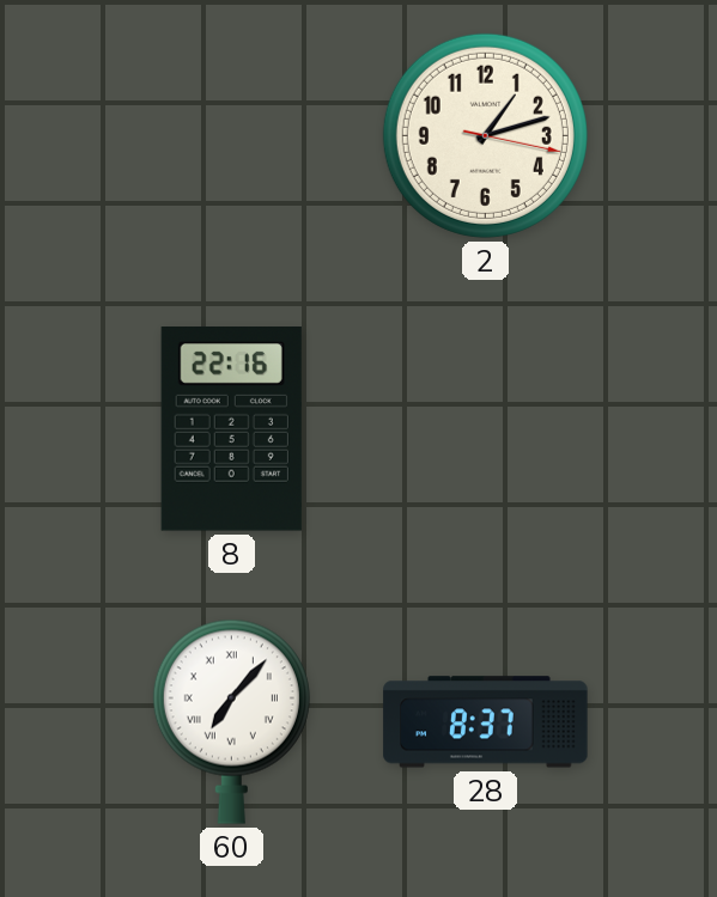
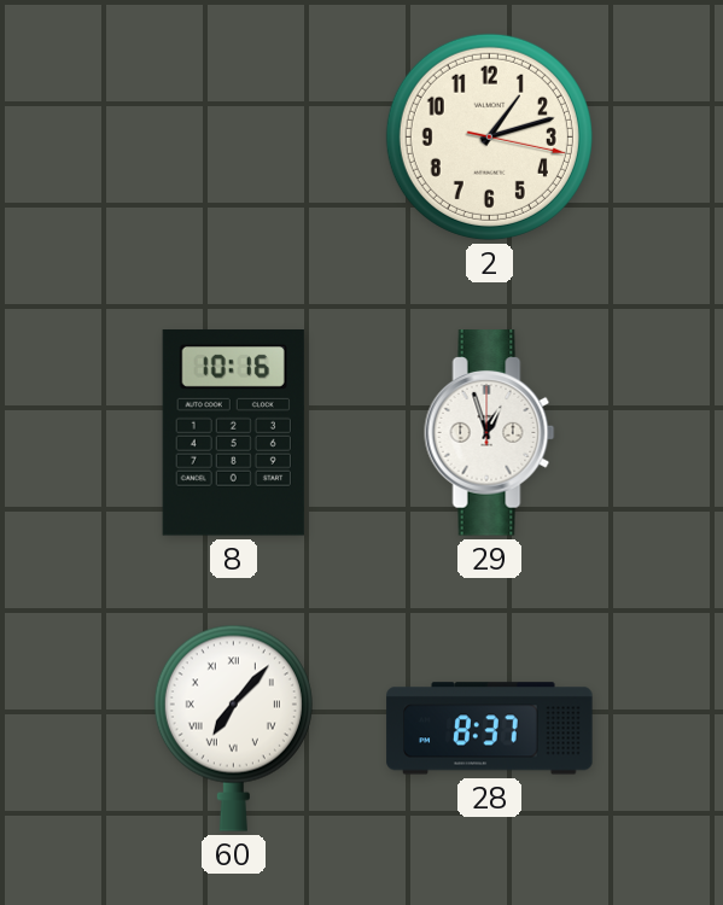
8: 22:16 -> 10:16
29: none -> 12:57
